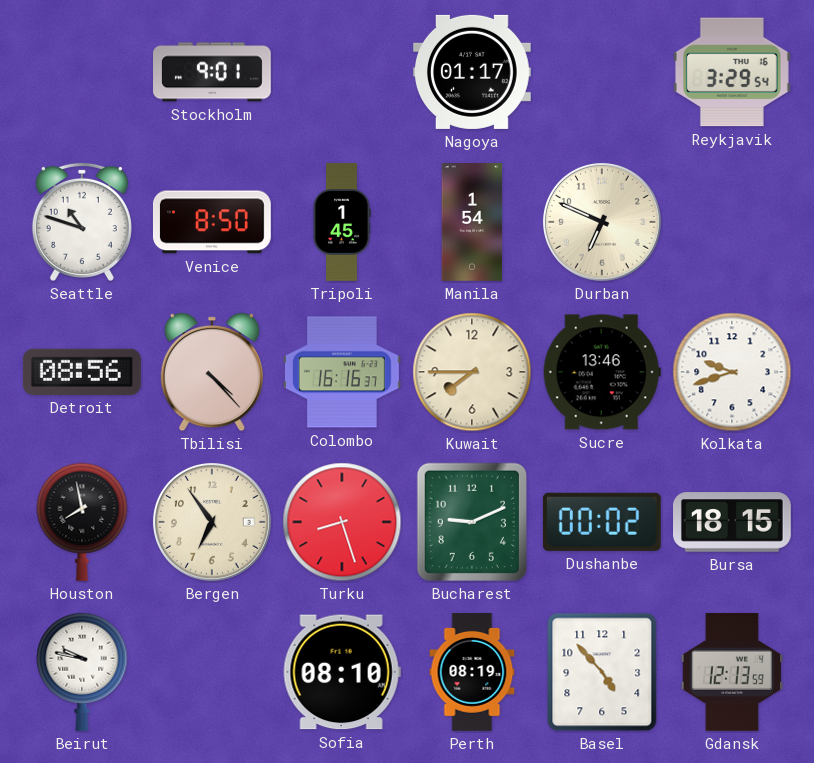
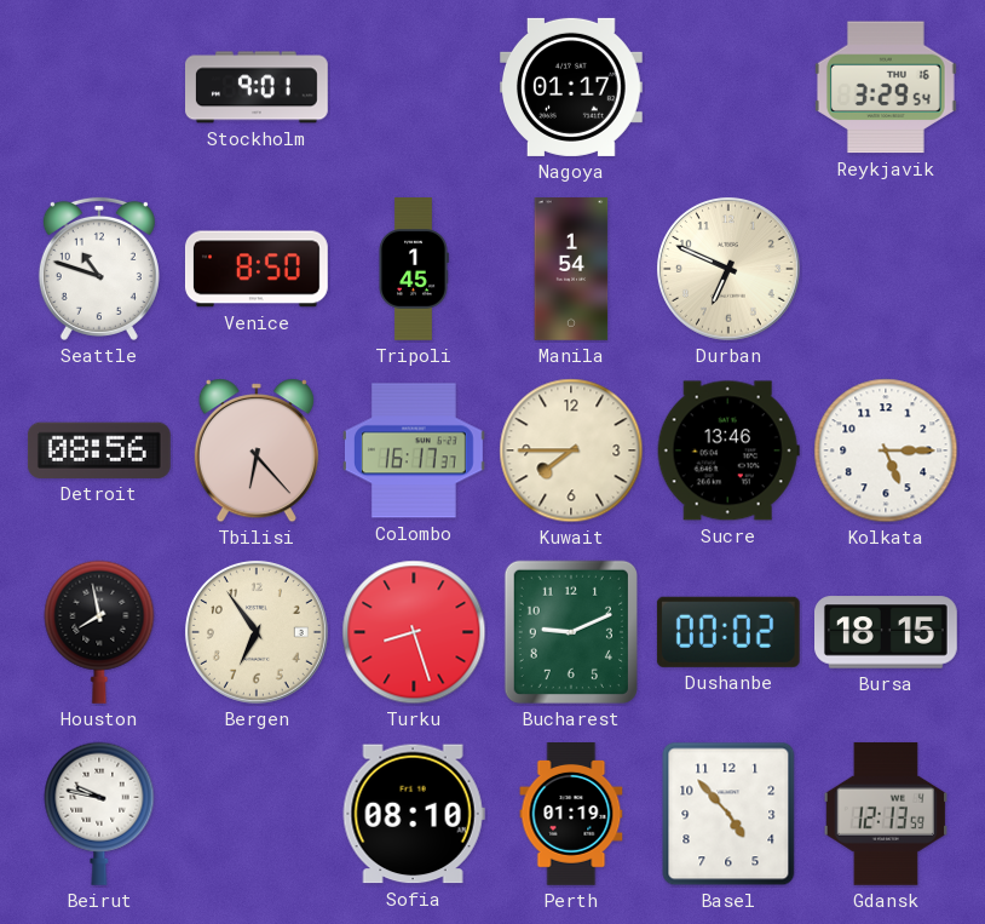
Tbilisi: 4:23 -> 6:23
Colombo: 16:16 -> 16:17
Kolkata: 9:42 -> 5:15
Perth: 08:19 -> 01:19
